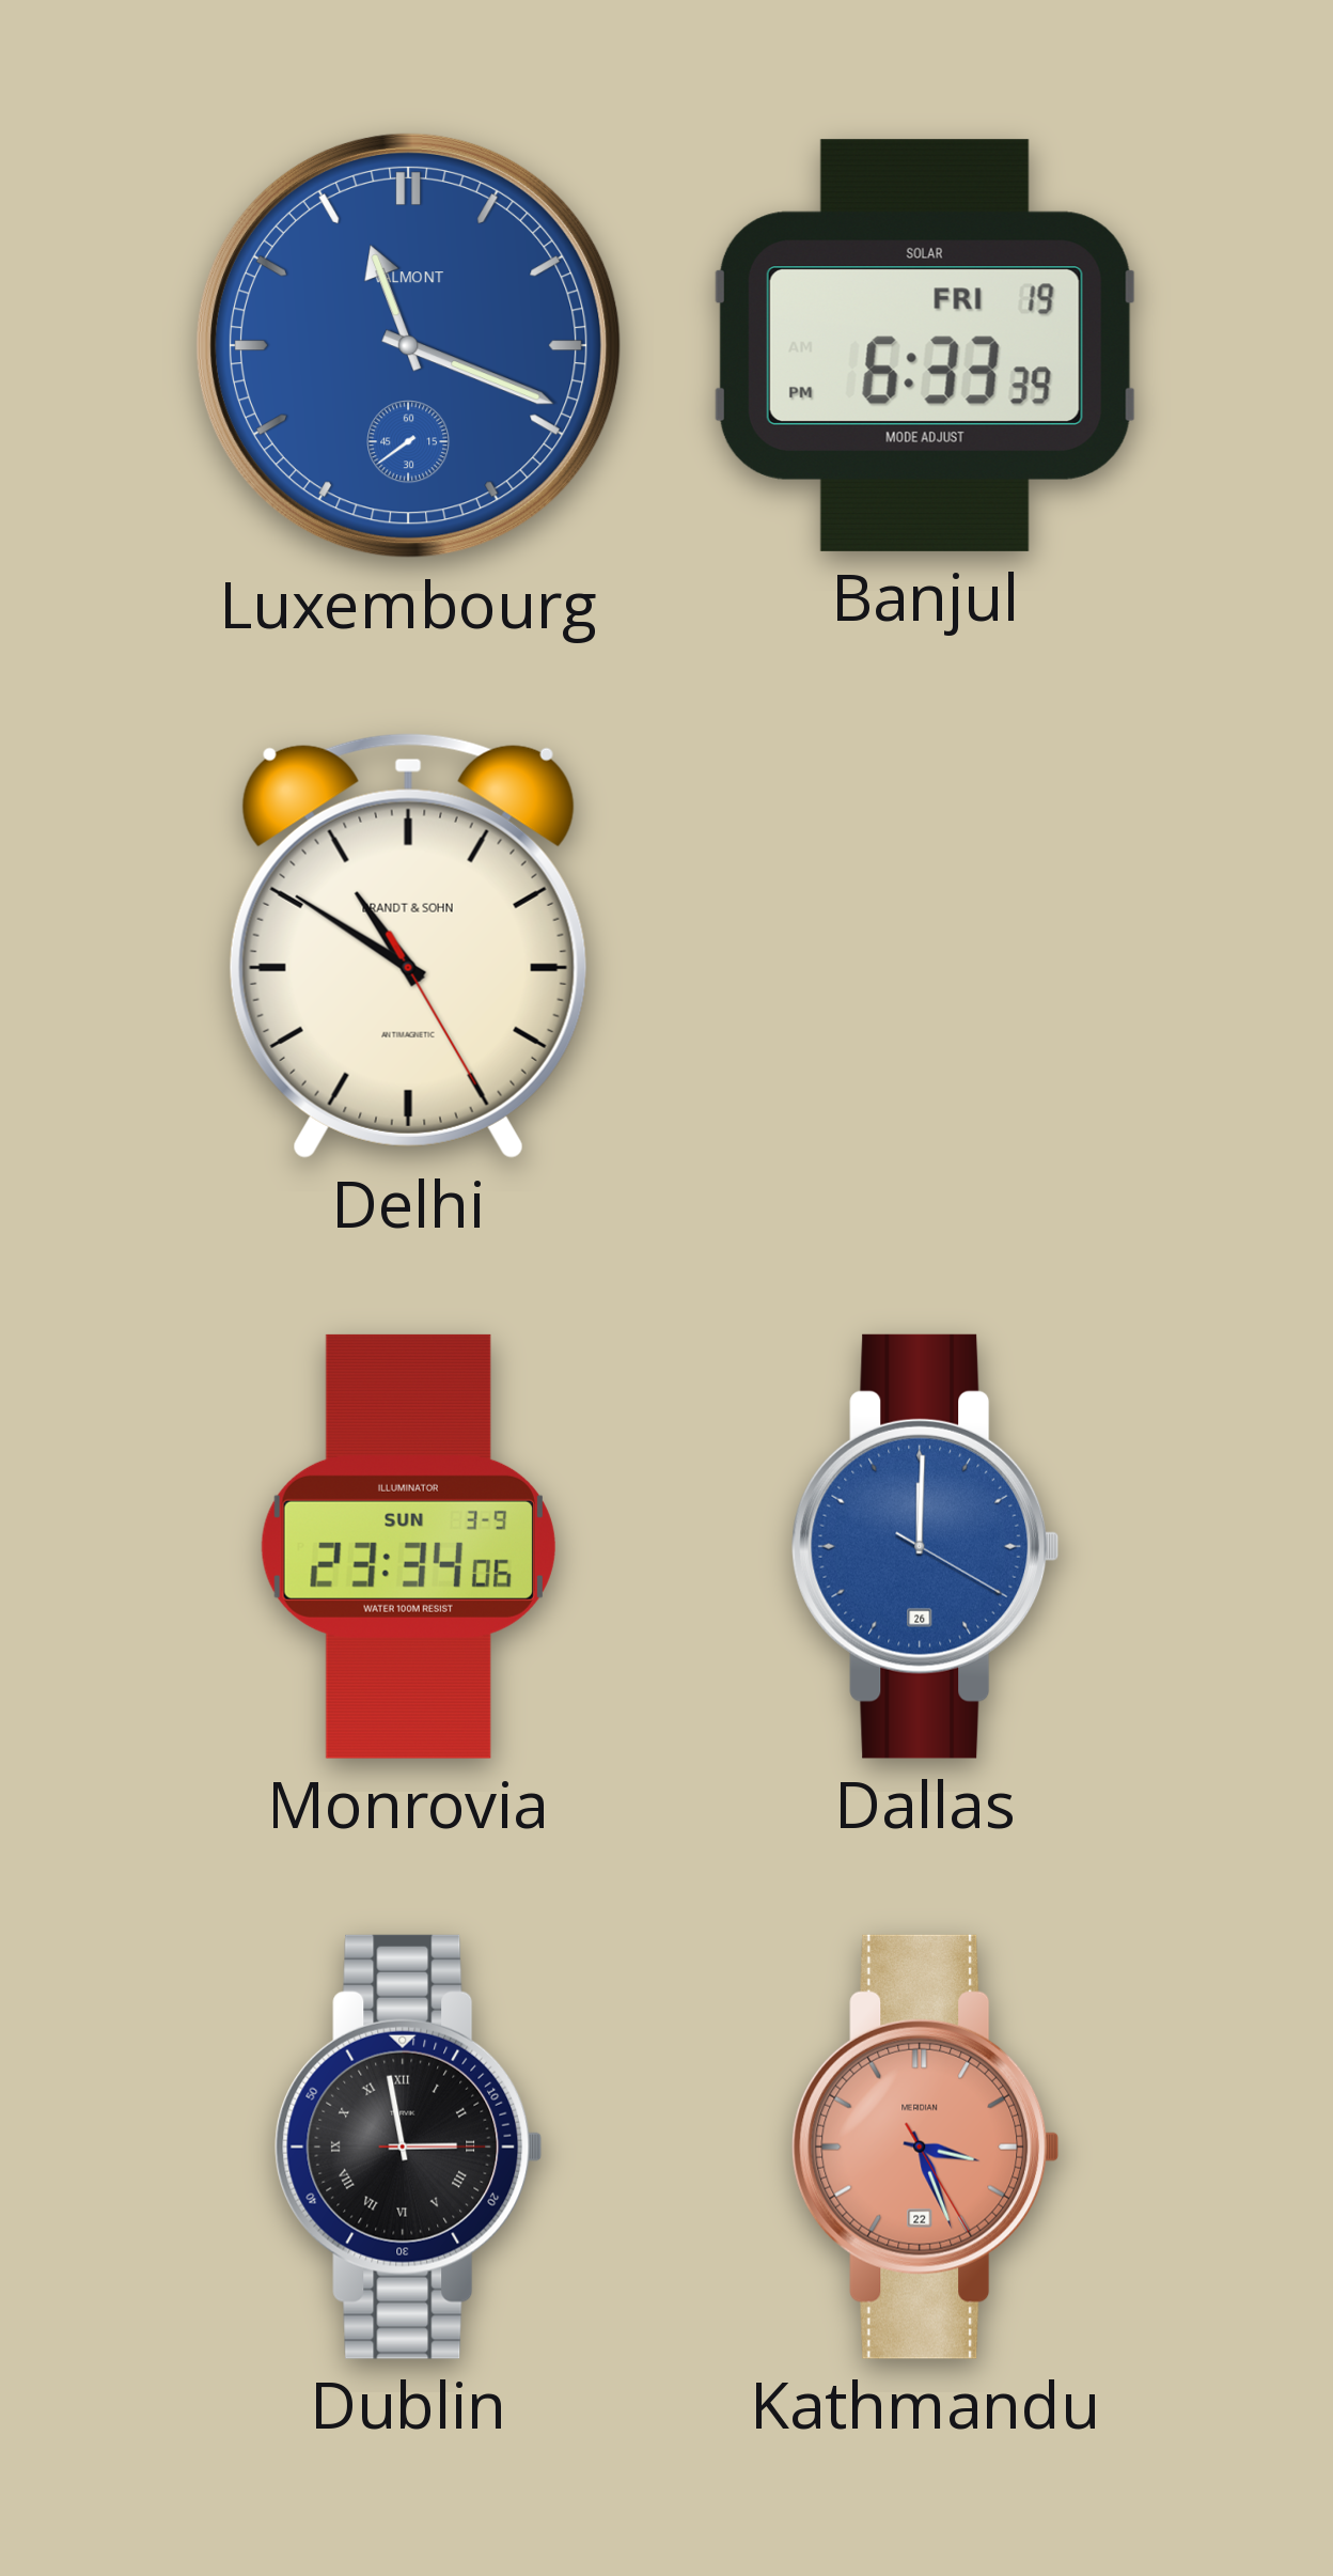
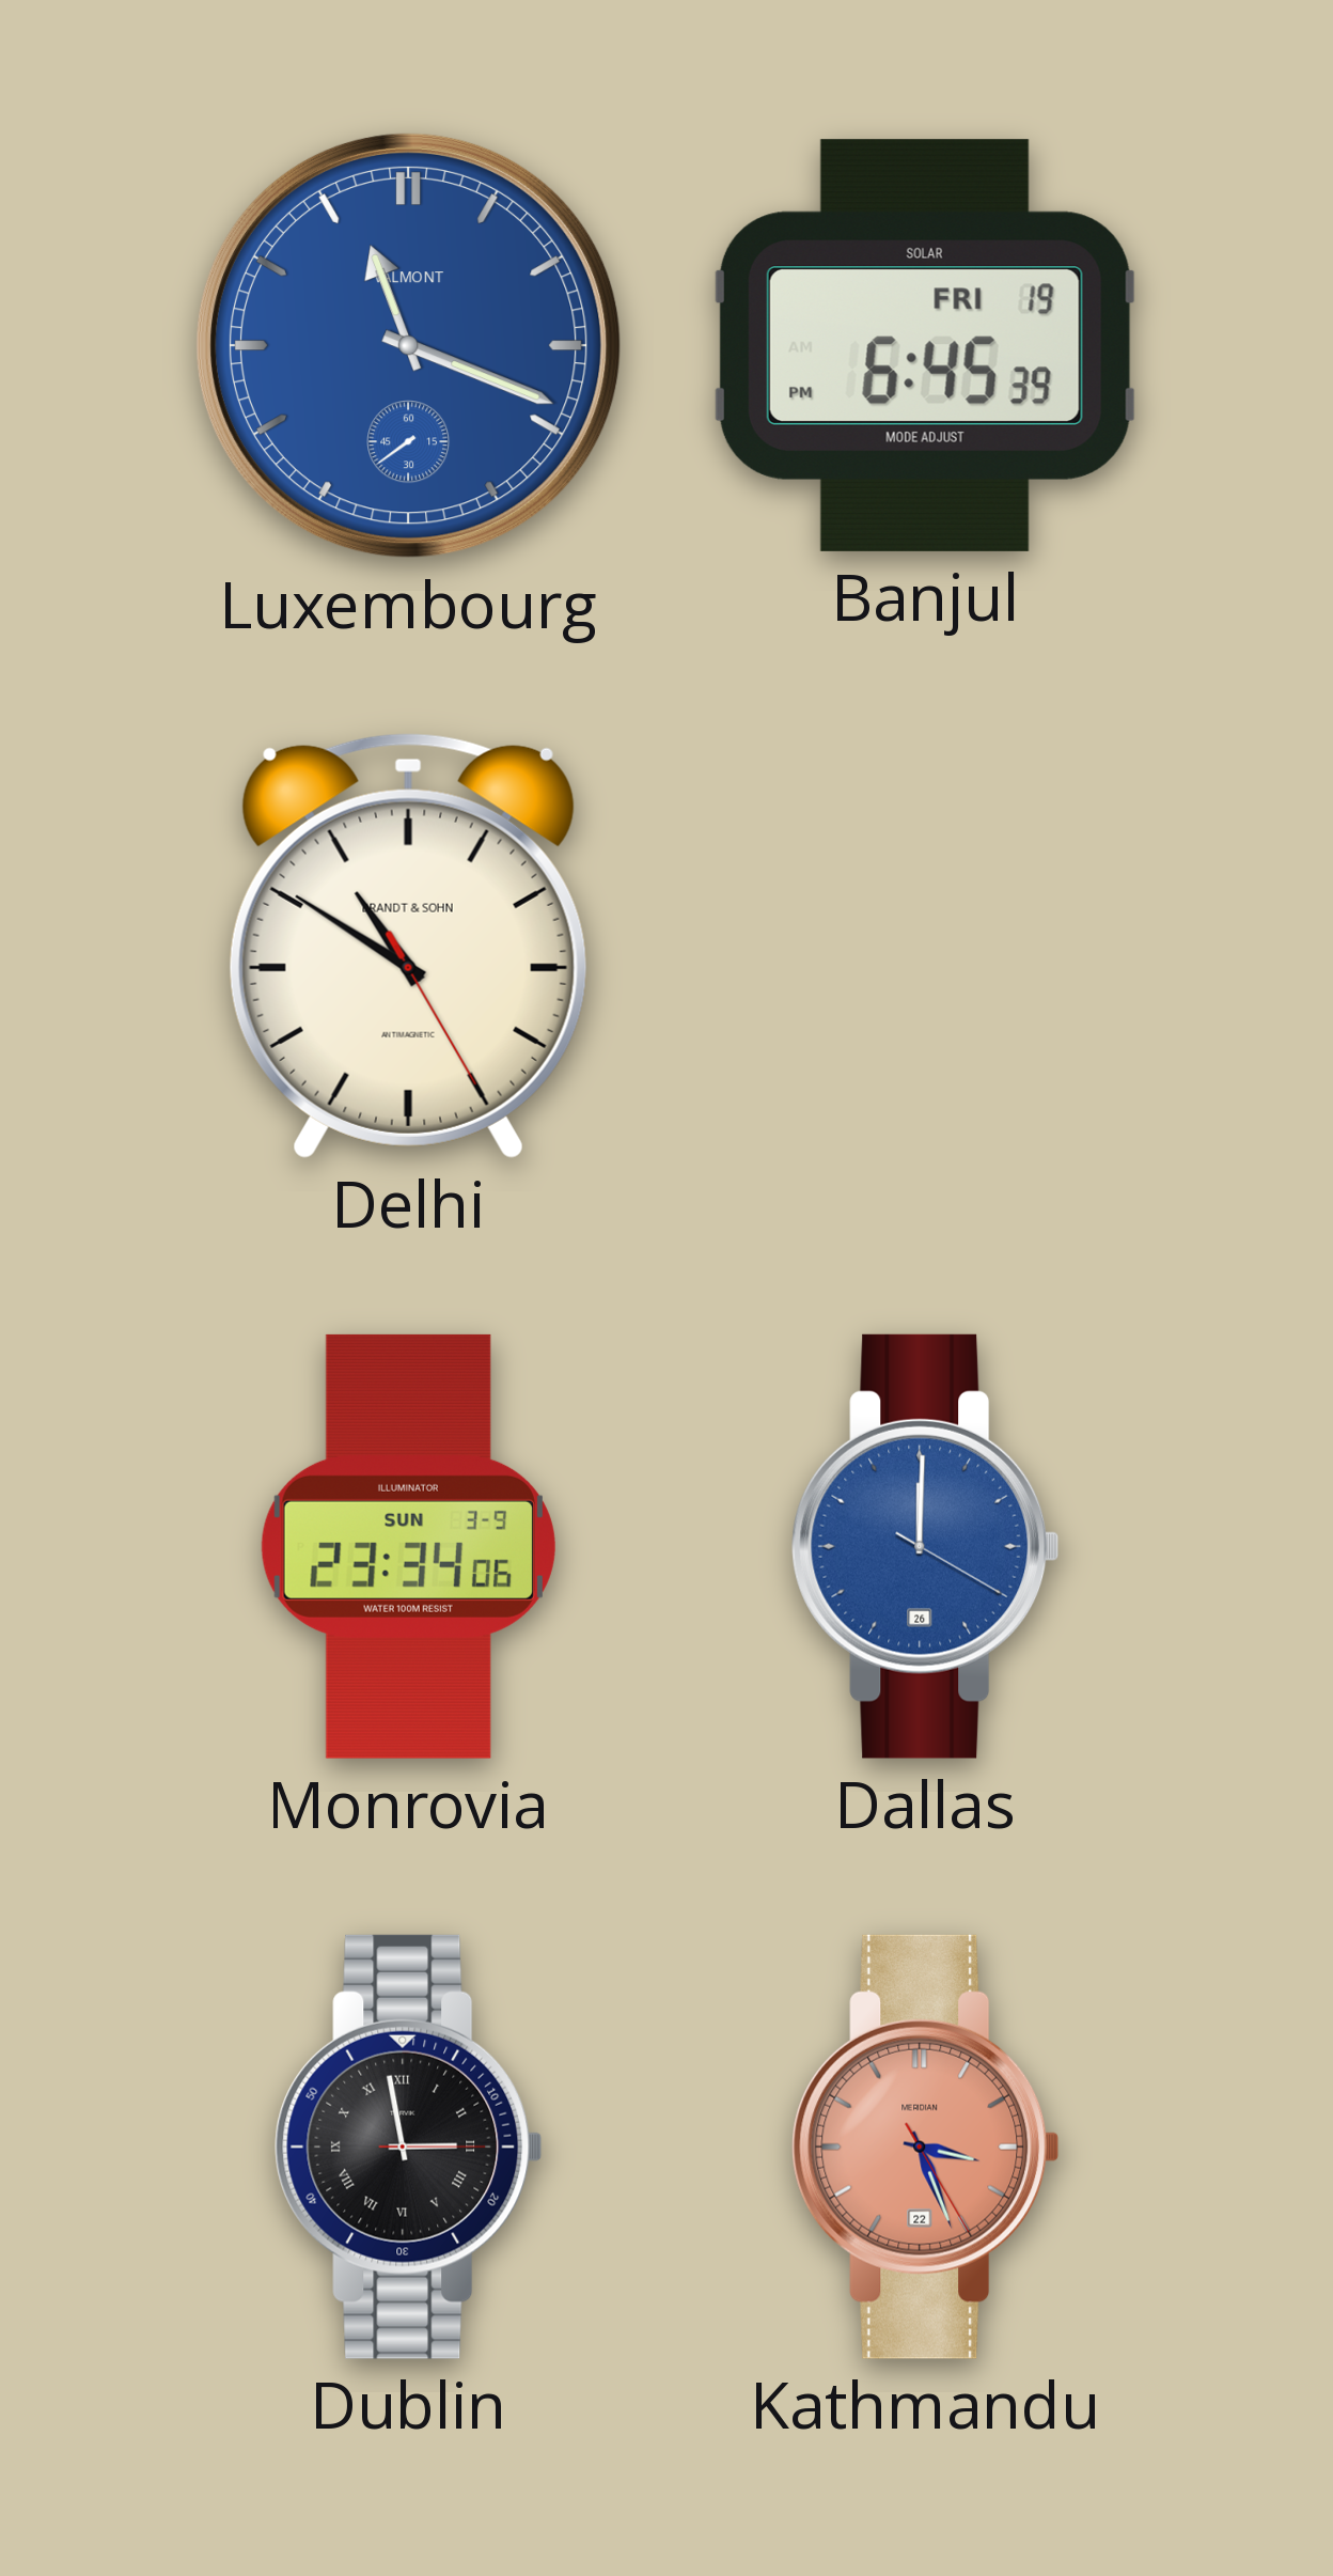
Banjul: 6:33 -> 6:45
